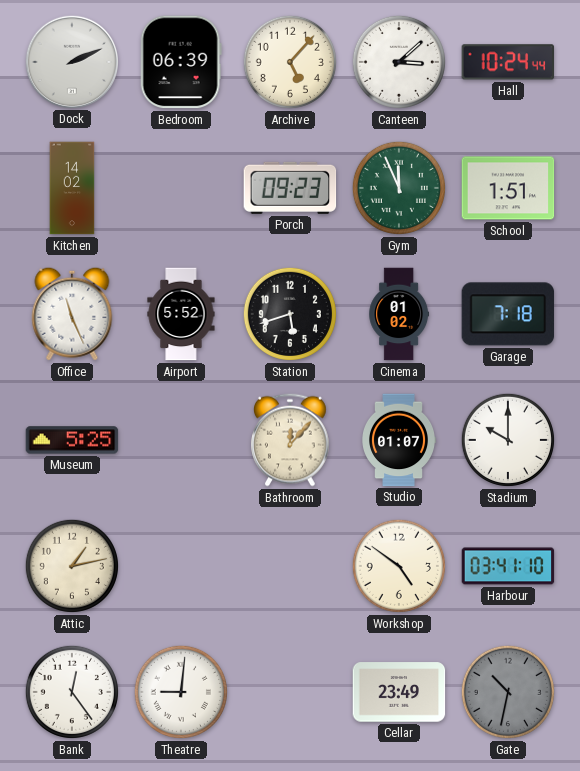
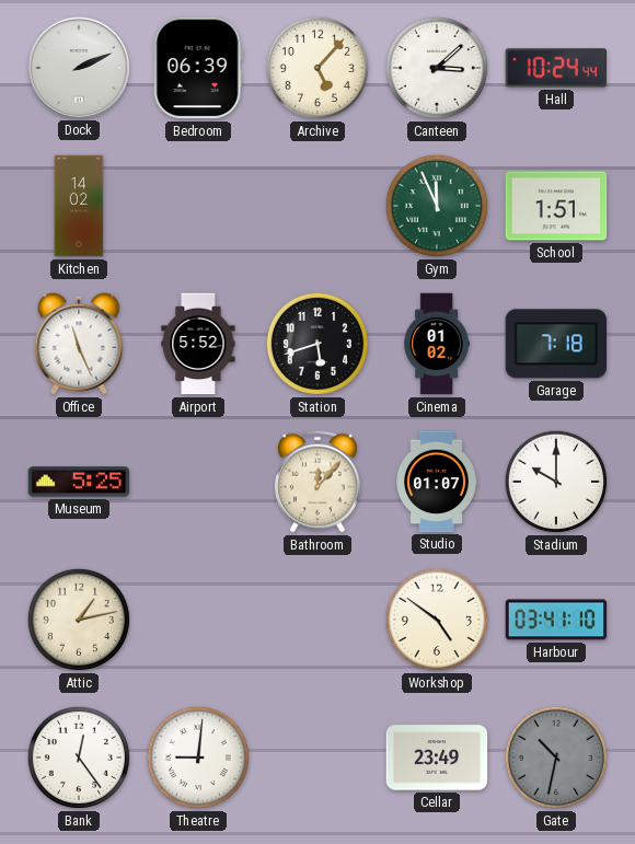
Porch: 09:23 -> none
